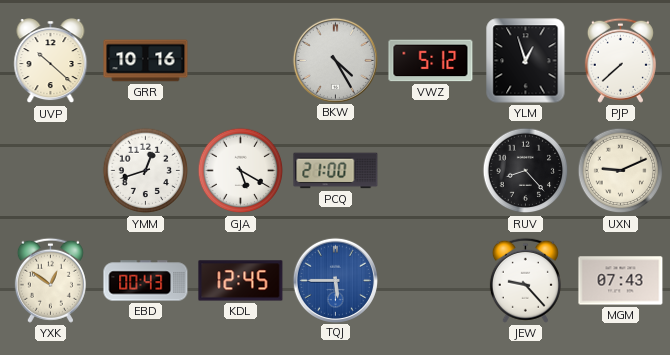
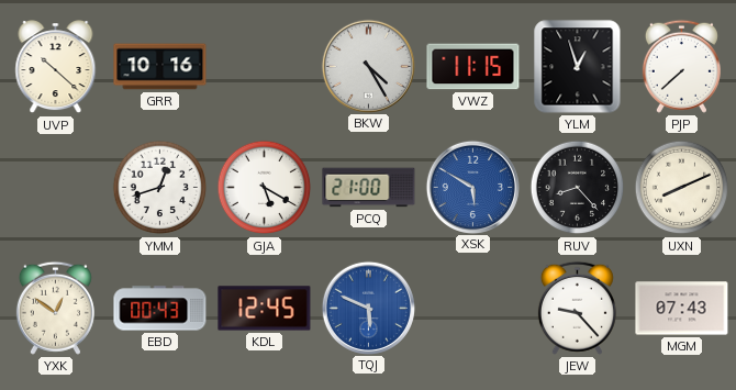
VWZ: 5:12 -> 11:15
XSK: none -> 5:50
UXN: 9:11 -> 8:11
TQJ: 5:45 -> 5:49
